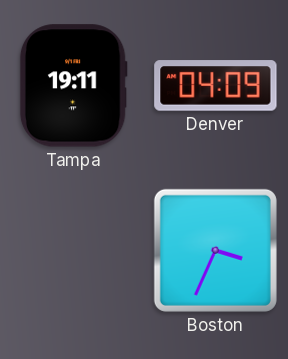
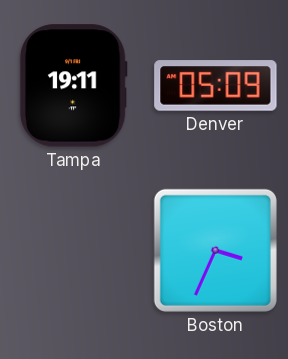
Denver: 04:09 -> 05:09
